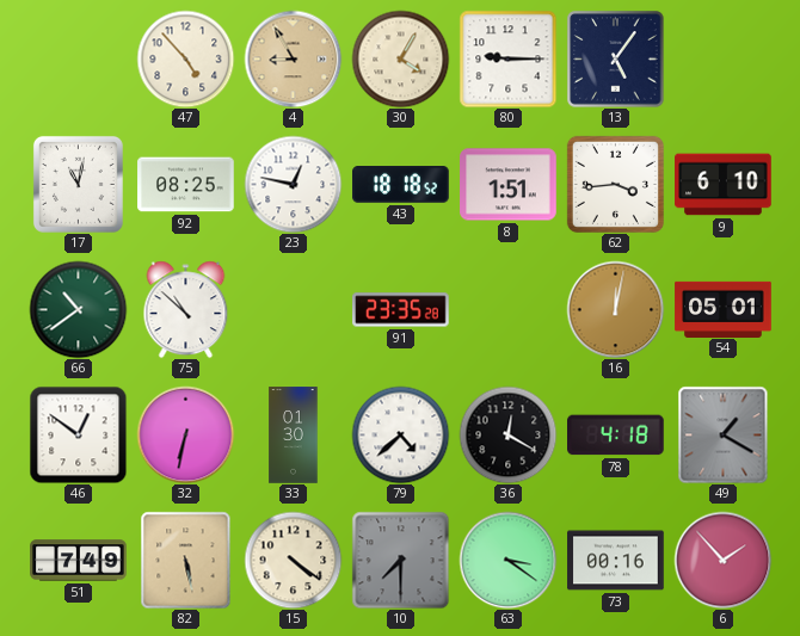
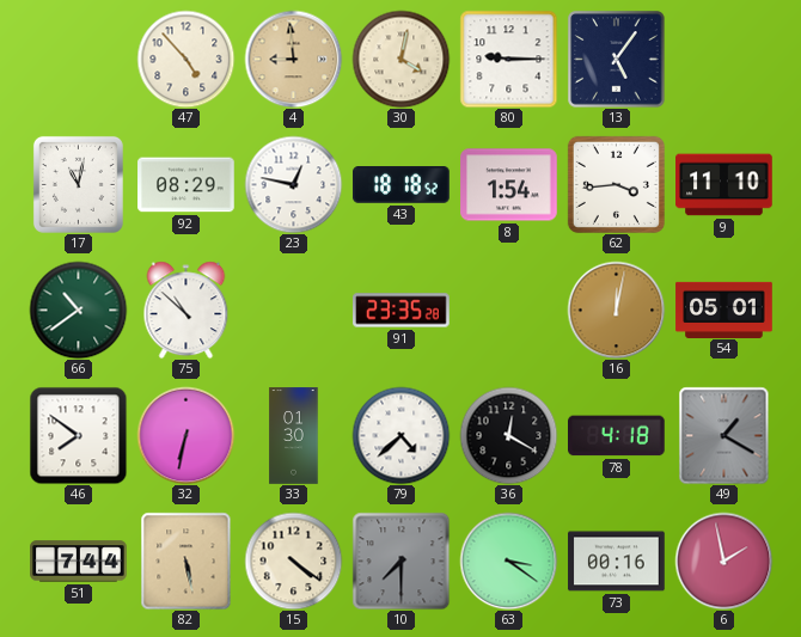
4: 8:55 -> 8:59
30: 4:05 -> 4:02
92: 08:25 -> 08:29
8: 1:51 -> 1:54
9: 6:10 -> 11:10
46: 12:51 -> 7:51
51: 7:49 -> 7:44
6: 1:53 -> 1:58
